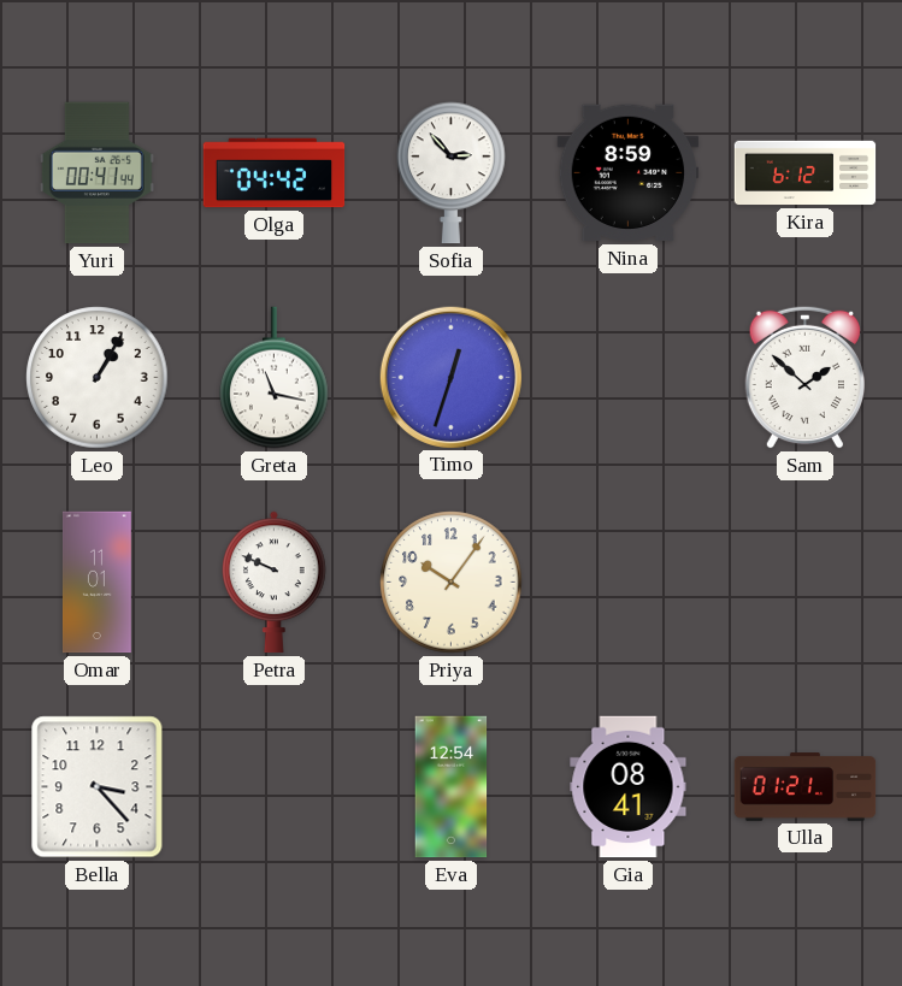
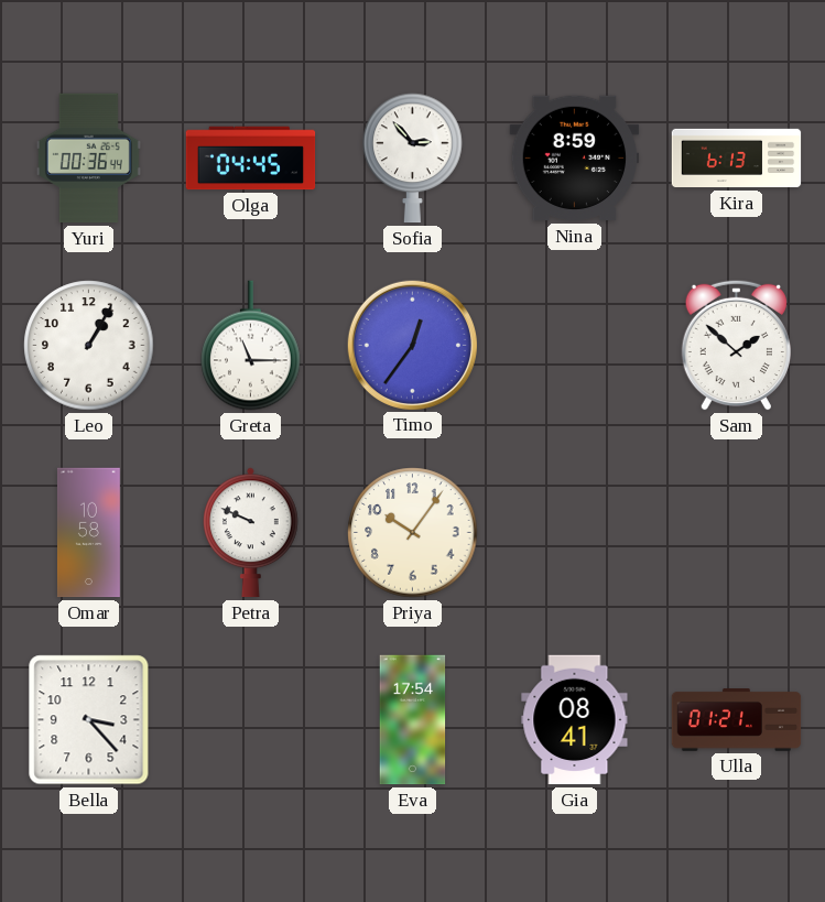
Yuri: 00:41 -> 00:36
Olga: 04:42 -> 04:45
Kira: 6:12 -> 6:13
Greta: 11:17 -> 11:15
Timo: 12:33 -> 12:36
Omar: 11:01 -> 10:58
Eva: 12:54 -> 17:54
